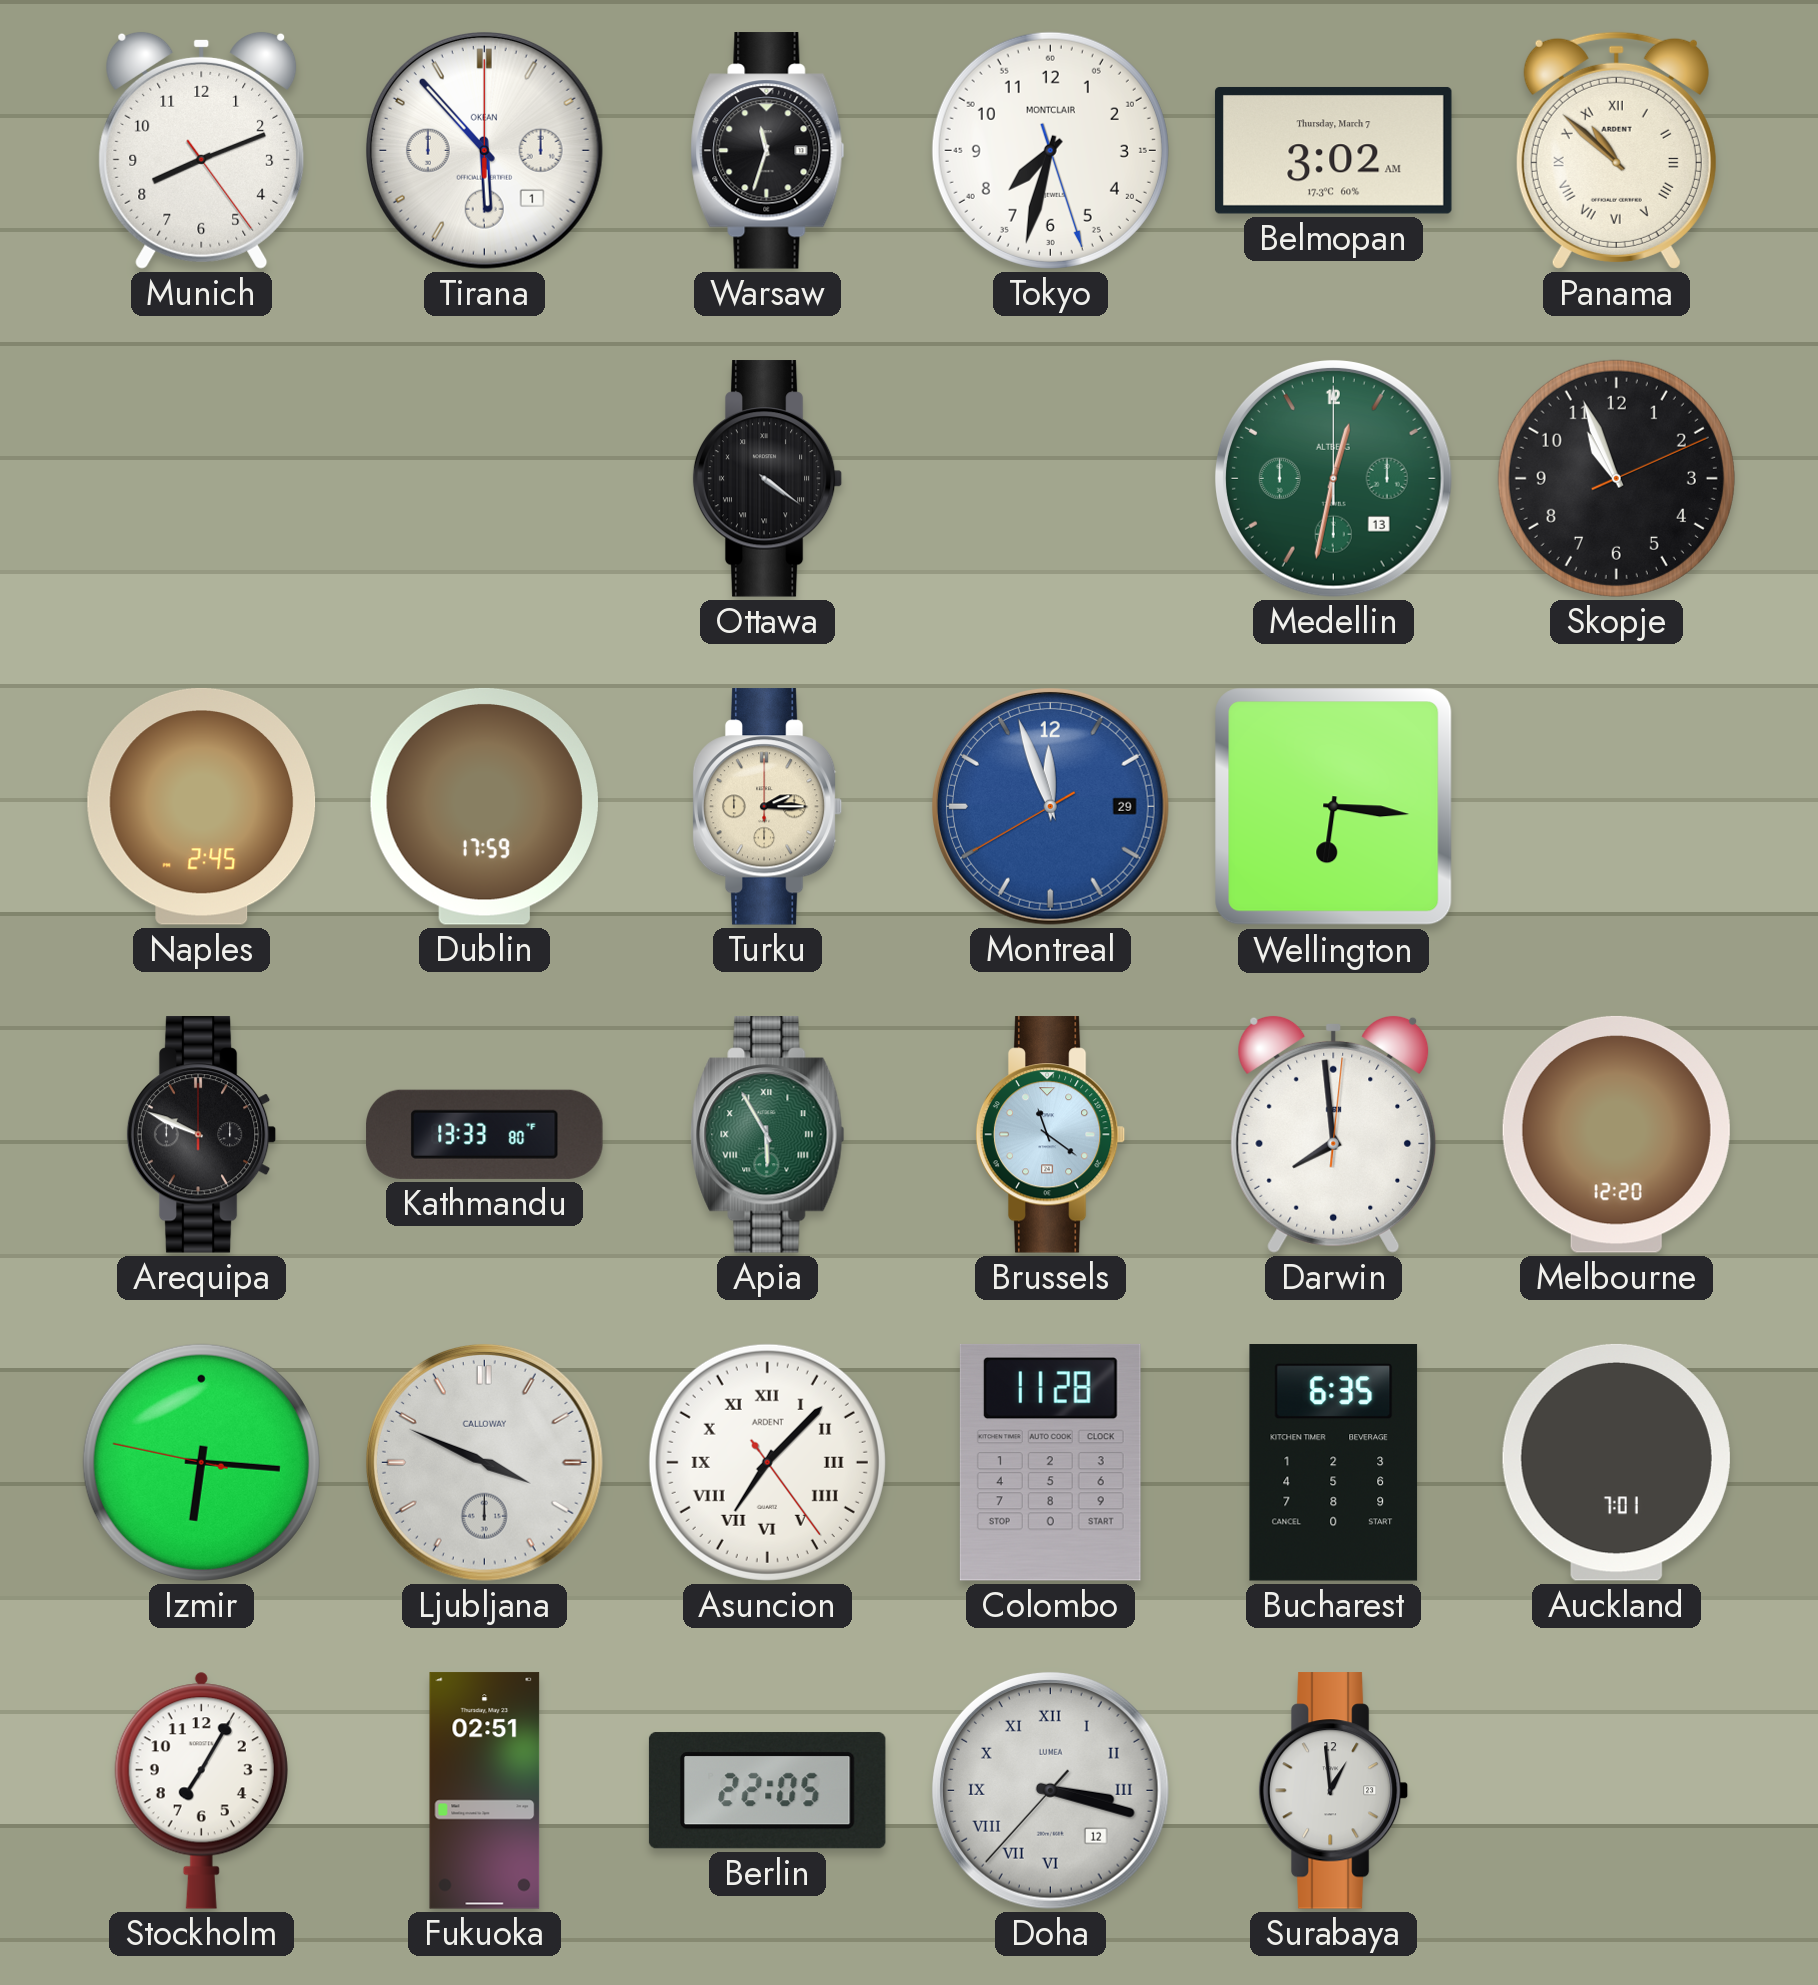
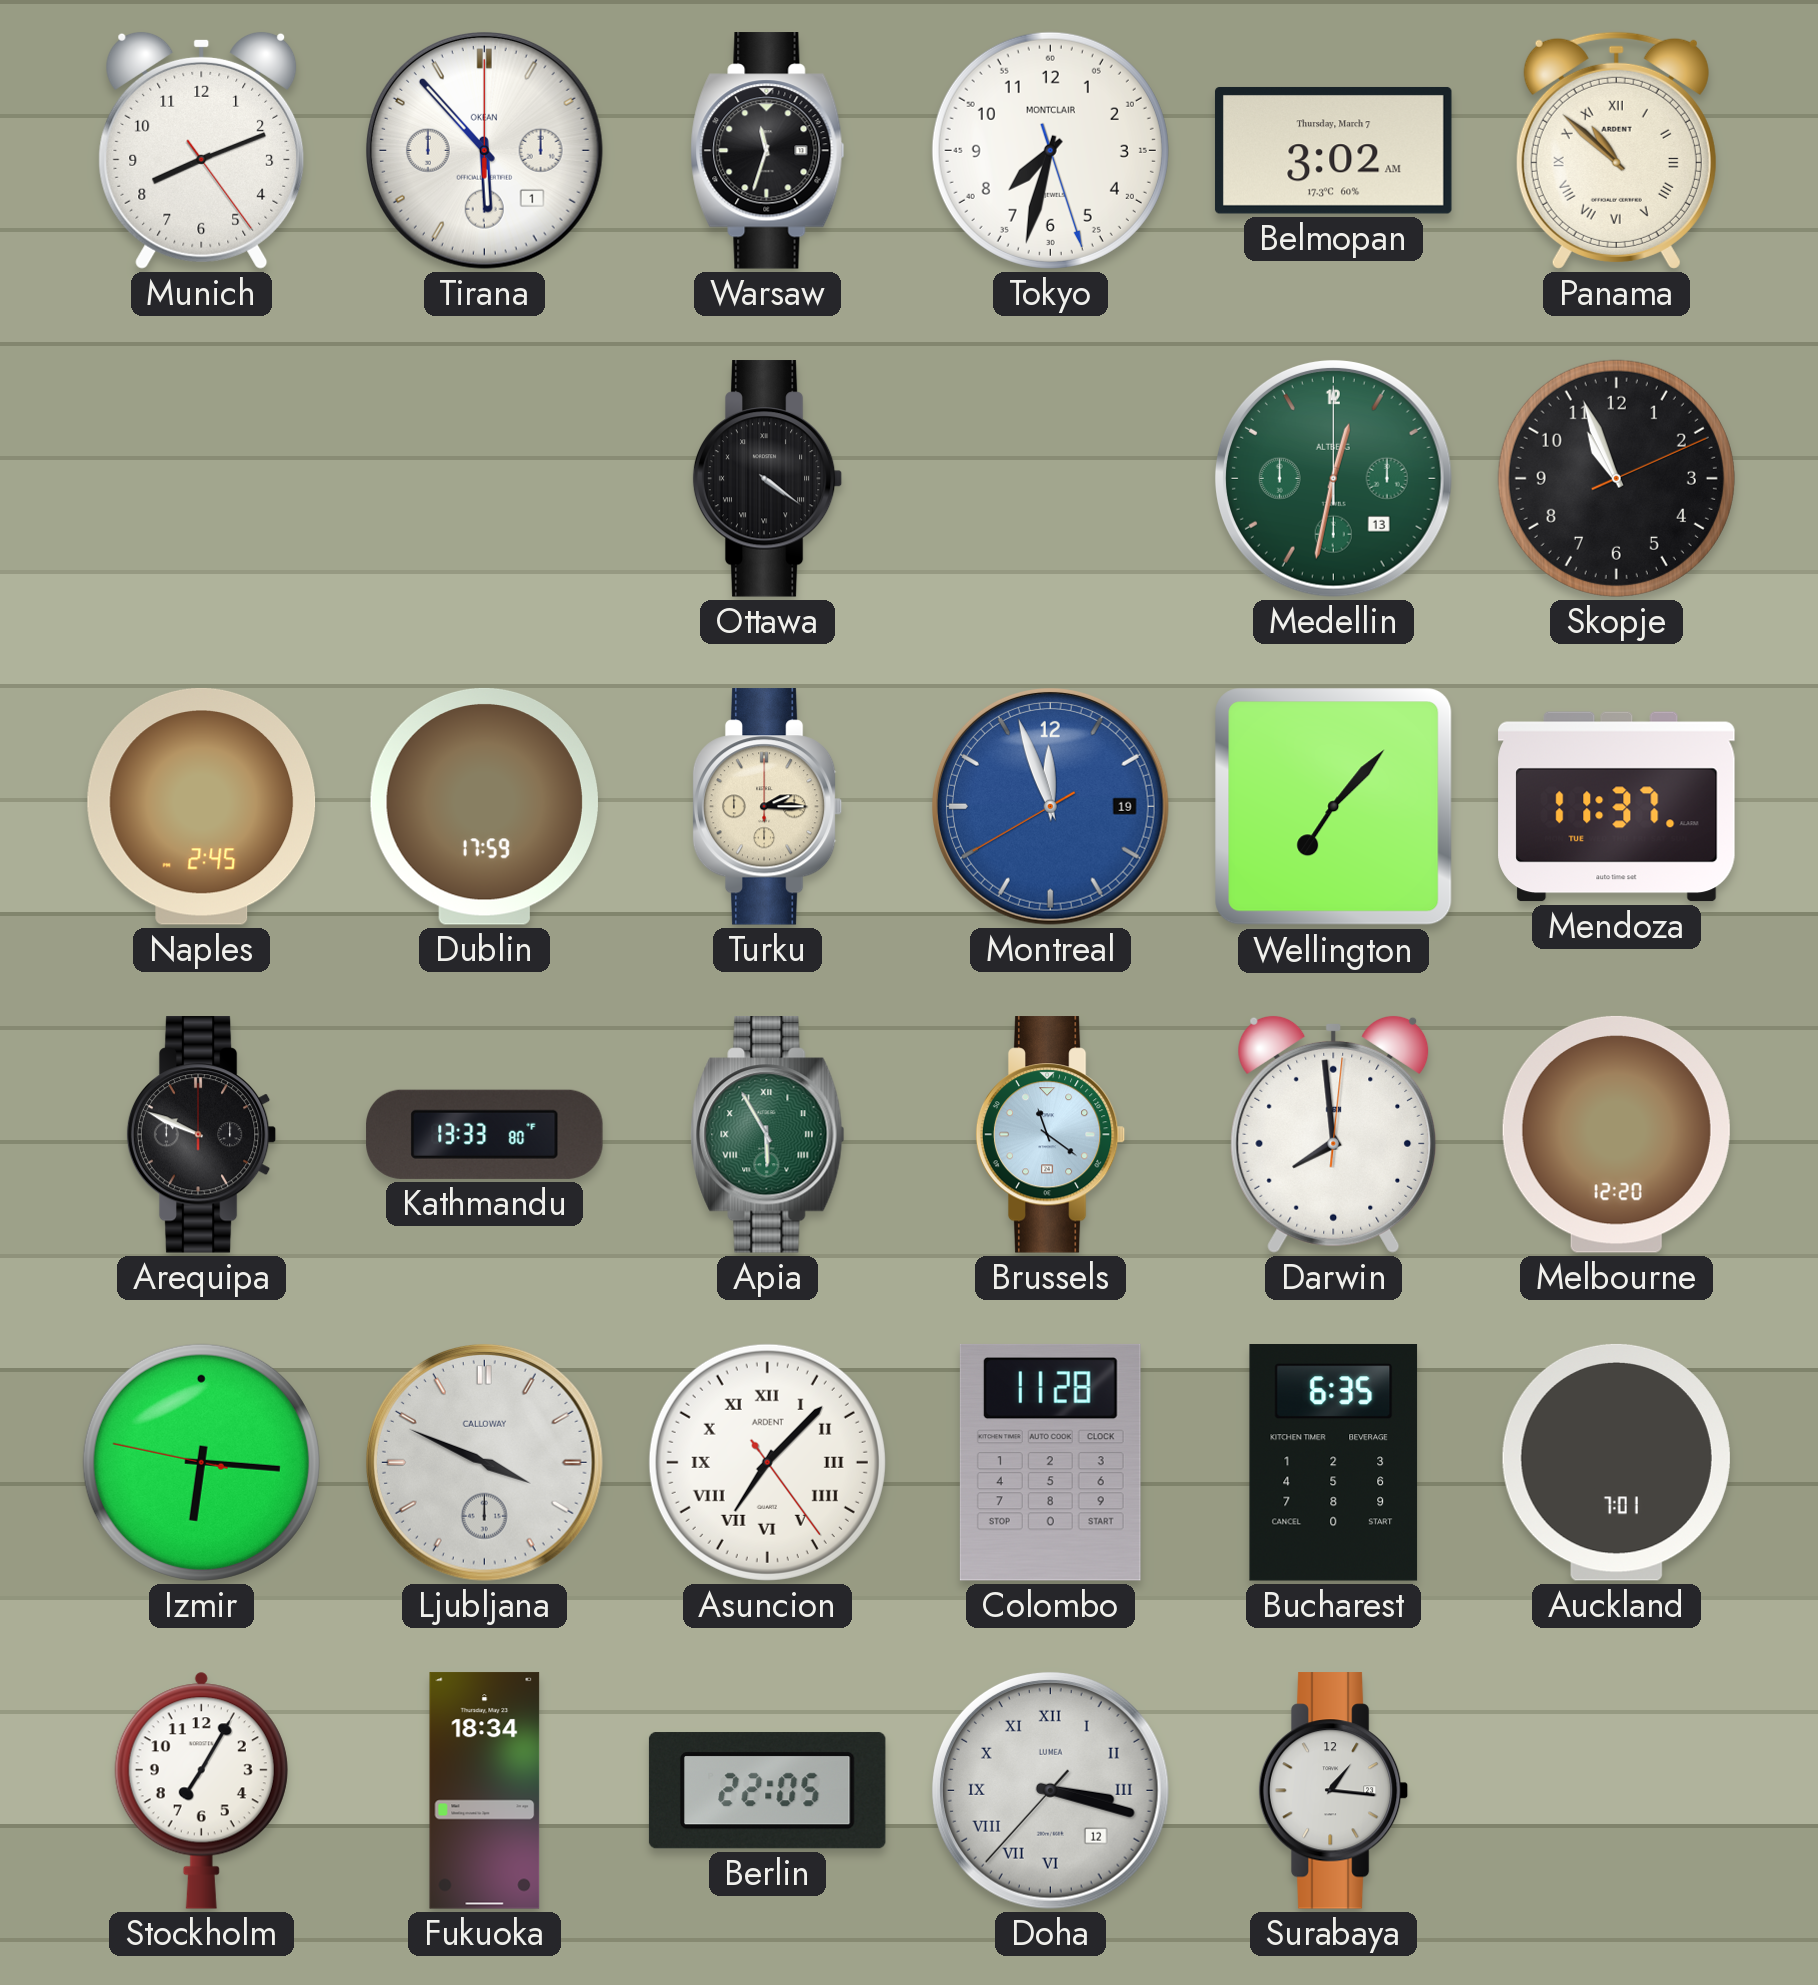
Montreal date: 29 -> 19
Wellington: 6:16 -> 7:07
Mendoza: none -> 11:37
Fukuoka: 02:51 -> 18:34
Surabaya: 12:59 -> 1:16
